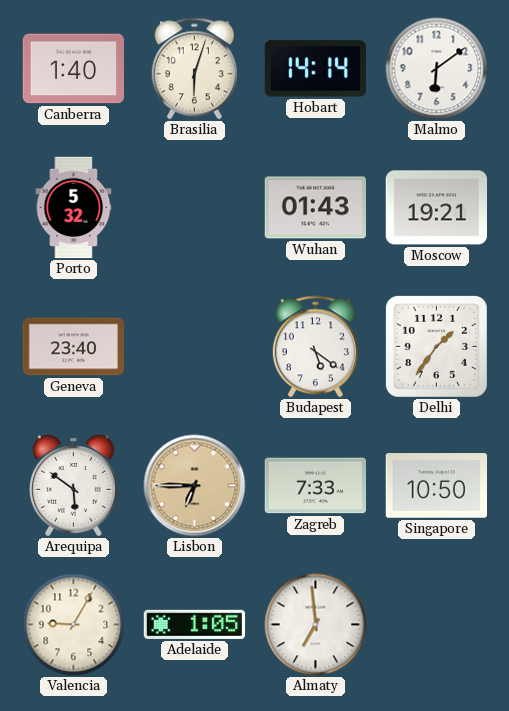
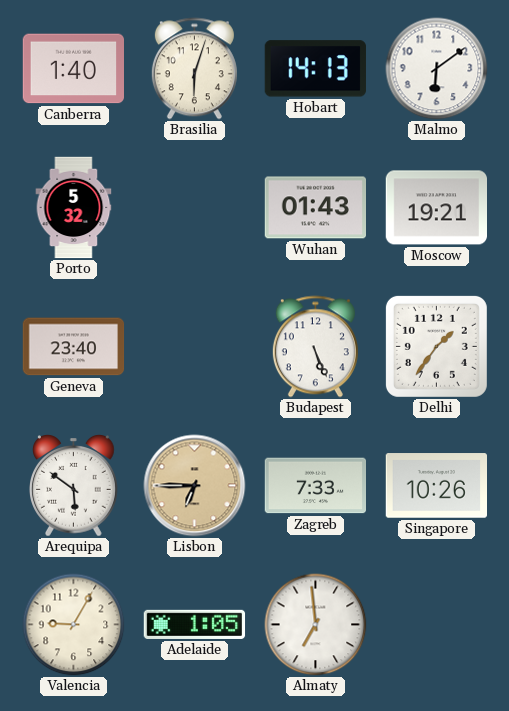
Hobart: 14:14 -> 14:13
Budapest: 5:21 -> 5:26
Singapore: 10:50 -> 10:26
